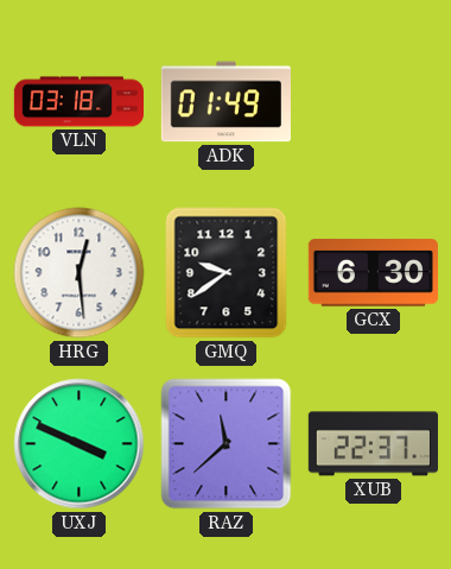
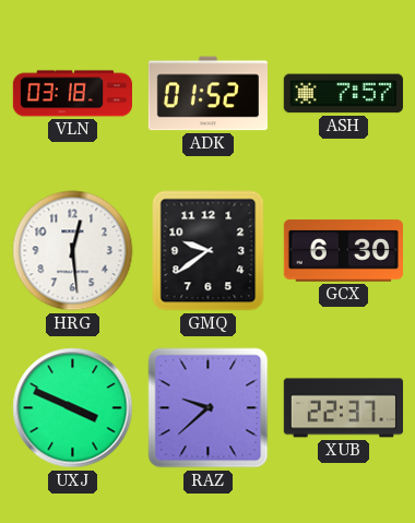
ADK: 01:49 -> 01:52
ASH: none -> 7:57
RAZ: 11:38 -> 9:38
